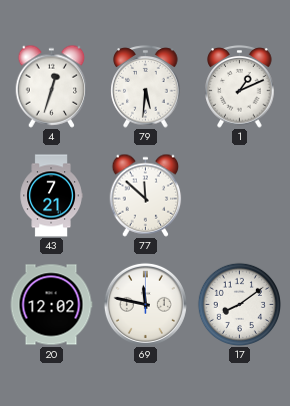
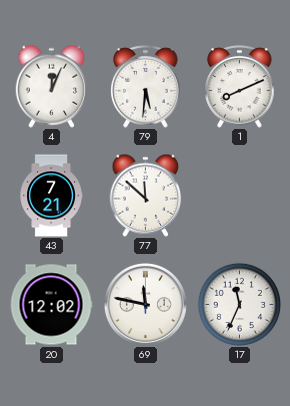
4: 12:33 -> 12:04
1: 1:11 -> 8:11
17: 8:09 -> 11:34
